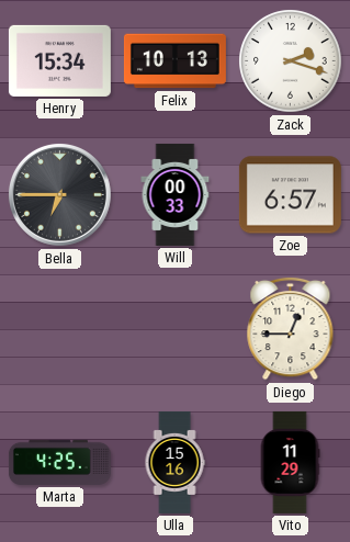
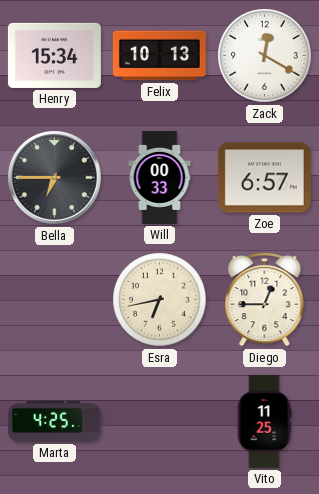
Zack: 2:18 -> 12:20
Esra: none -> 6:43
Ulla: 15:16 -> none
Vito: 11:29 -> 11:25
